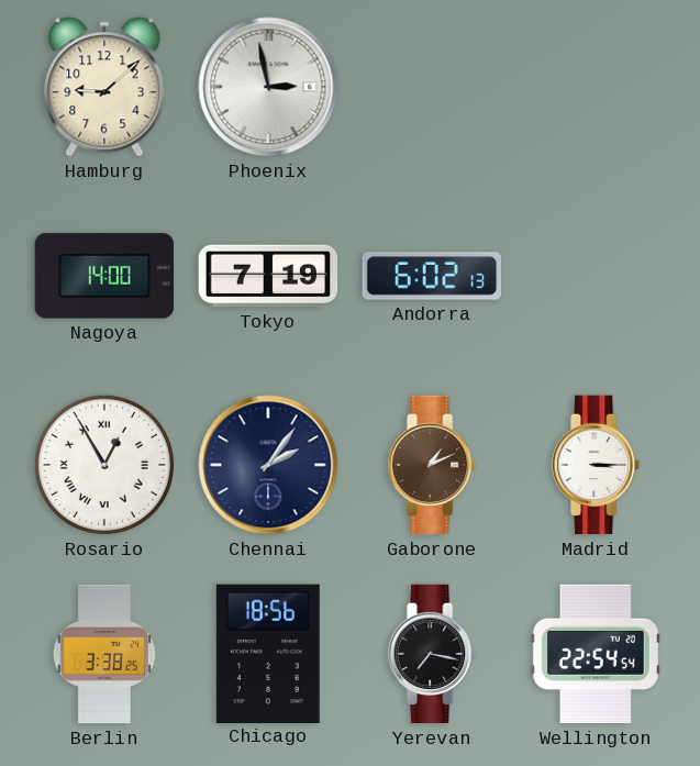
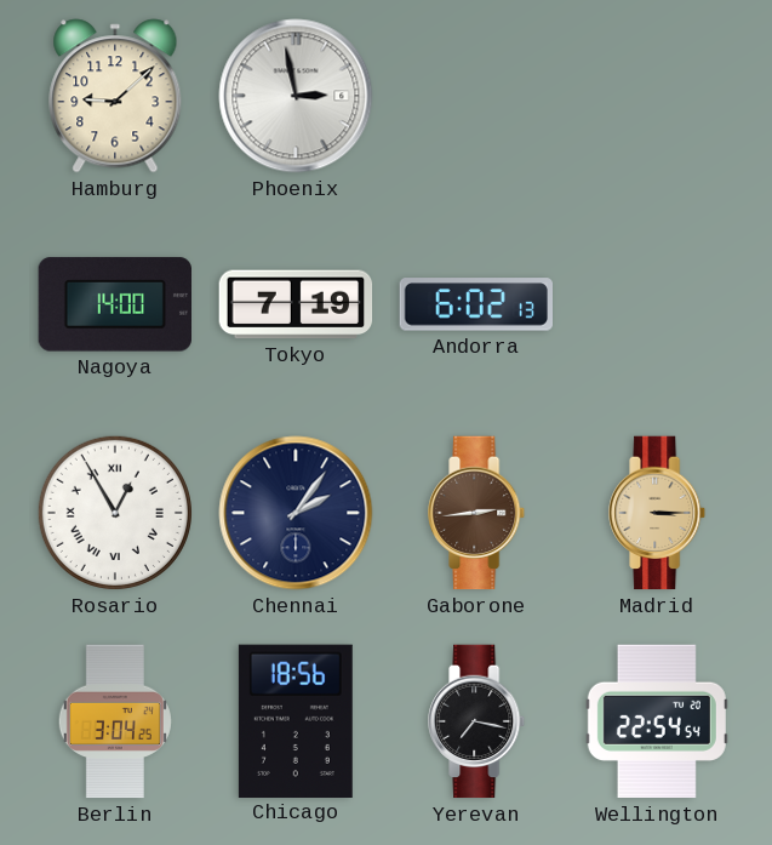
Gaborone: 1:11 -> 2:44
Madrid dial: white -> champagne
Berlin: 3:38 -> 3:04
